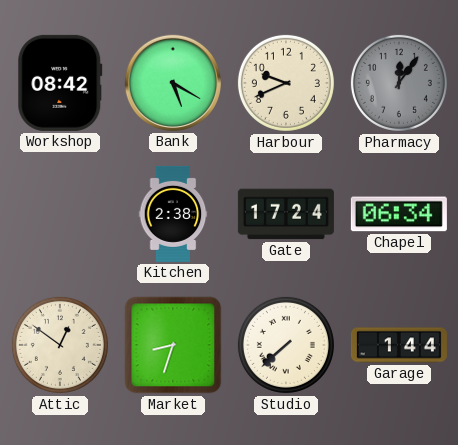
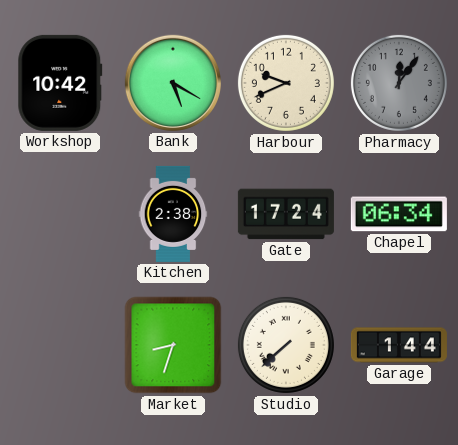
Workshop: 08:42 -> 10:42
Attic: 12:51 -> none
